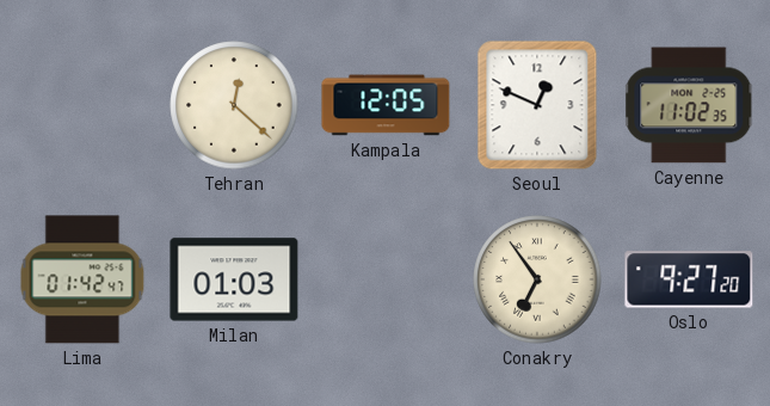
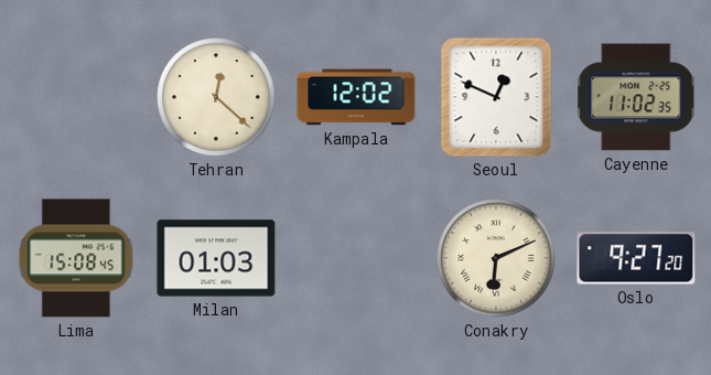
Kampala: 12:05 -> 12:02
Lima: 01:42 -> 15:08
Conakry: 6:54 -> 6:11
